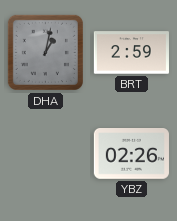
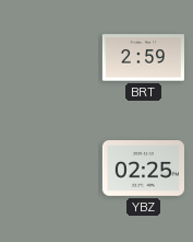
DHA: 1:02 -> none
YBZ: 02:26 -> 02:25
